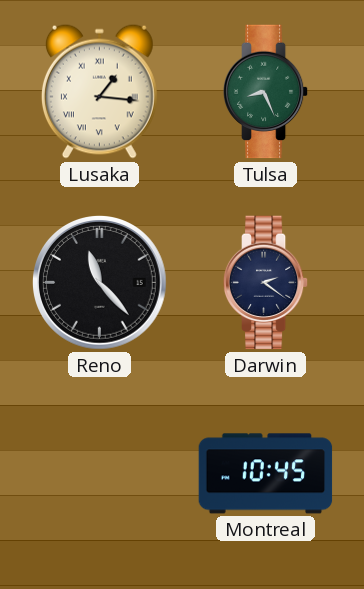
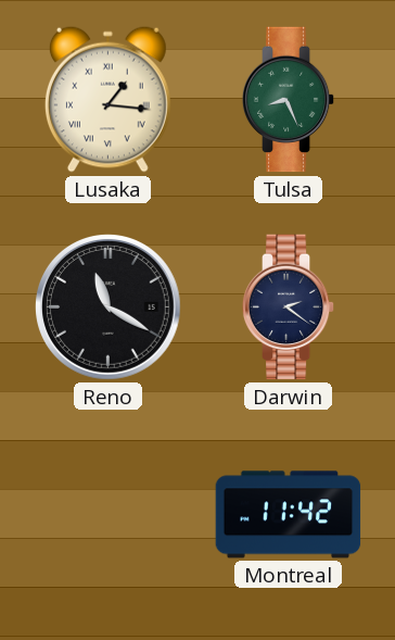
Reno: 11:23 -> 11:20
Montreal: 10:45 -> 11:42
